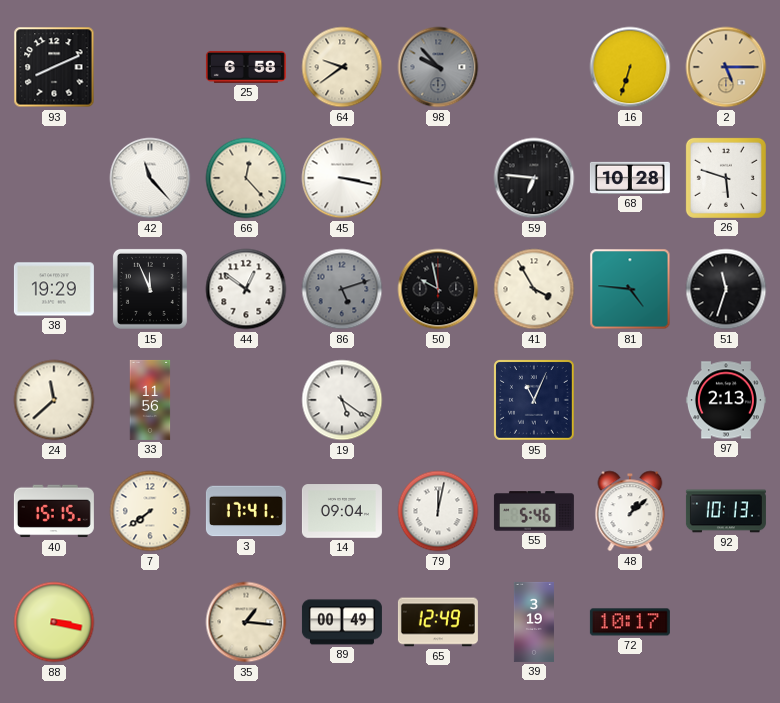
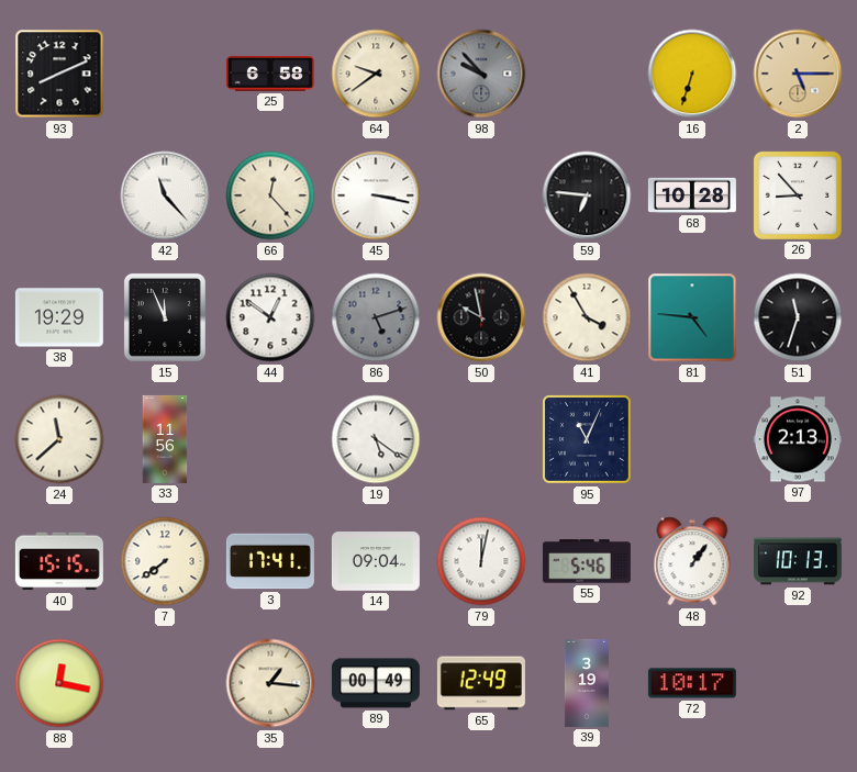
26: 5:48 -> 8:53
48: 1:08 -> 1:06
88: 3:17 -> 12:17
